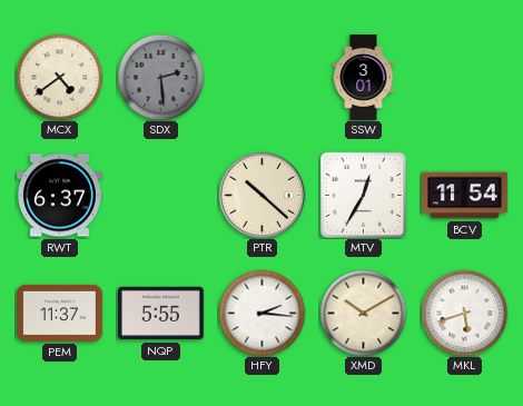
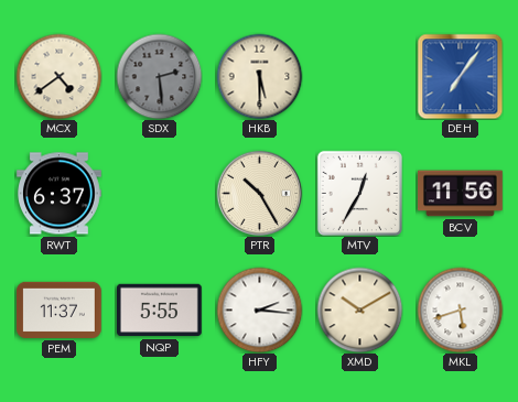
HKB: none -> 5:30
SSW: 3:01 -> none
DEH: none -> 7:06
PTR: 10:22 -> 10:25
BCV: 11:54 -> 11:56
